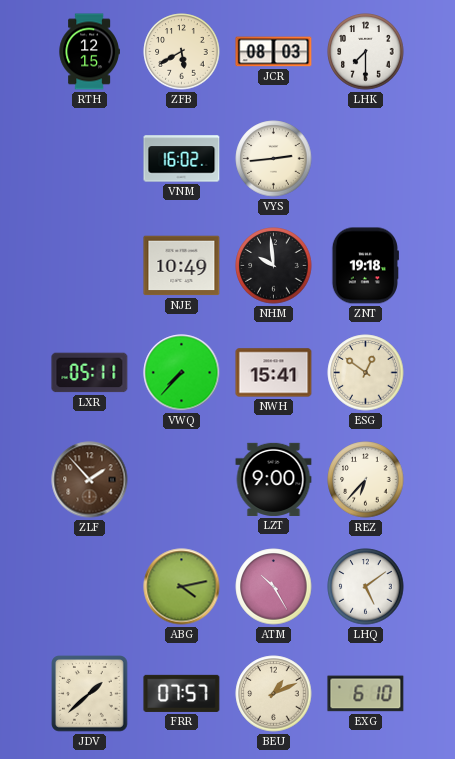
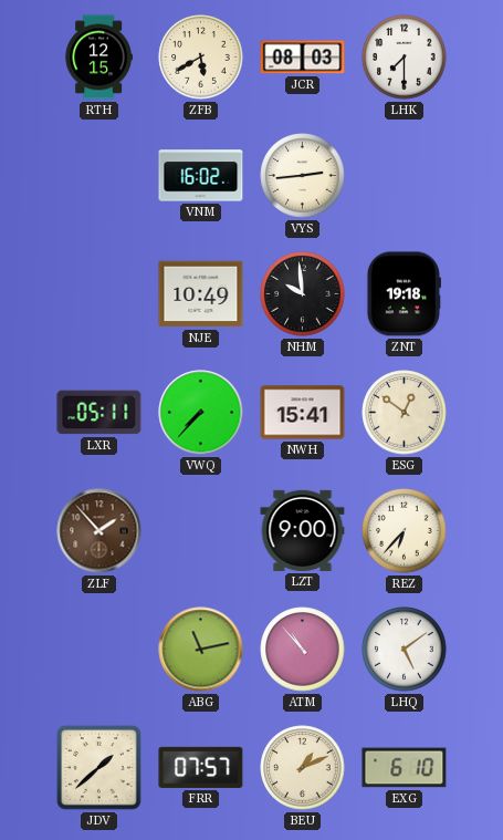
ABG: 4:13 -> 11:13
ATM: 10:25 -> 10:53
